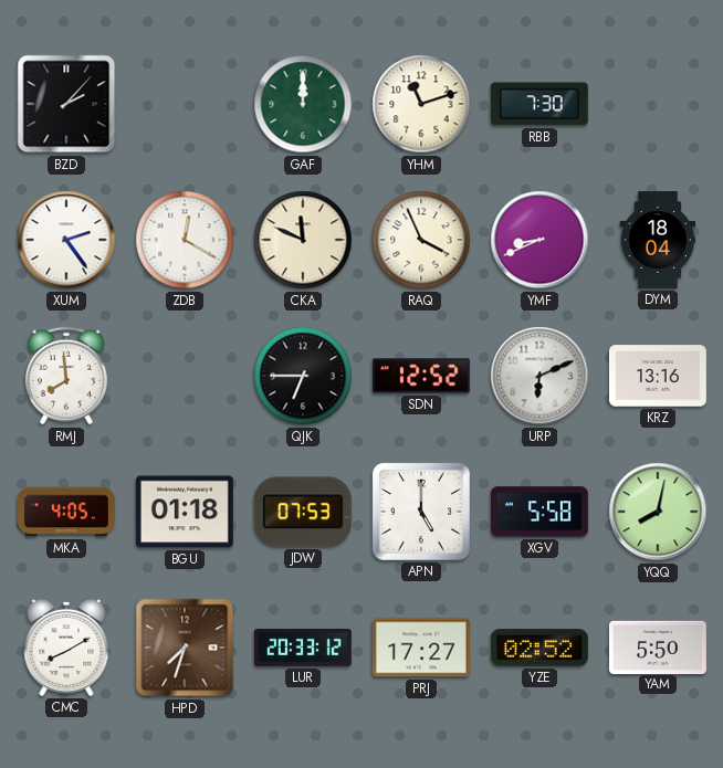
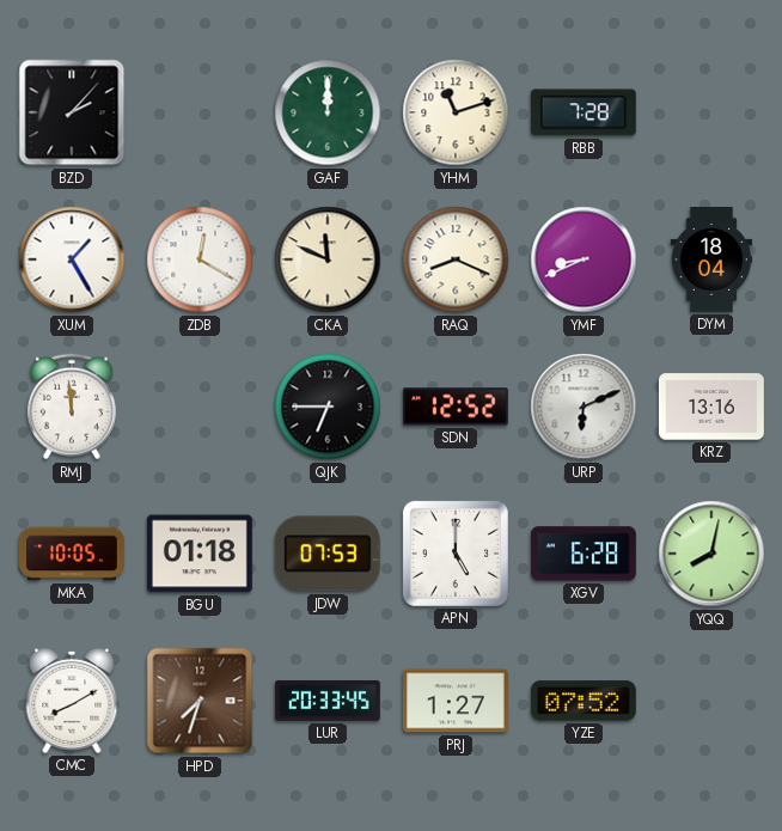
RBB: 7:30 -> 7:28
XUM: 2:24 -> 1:25
RAQ: 3:56 -> 8:19
RMJ: 7:59 -> 11:59
MKA: 4:05 -> 10:05
XGV: 5:58 -> 6:28
LUR: 20:33:12 -> 20:33:45
PRJ: 17:27 -> 1:27
YZE: 02:52 -> 07:52
YAM: 5:50 -> none
